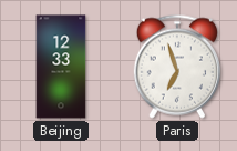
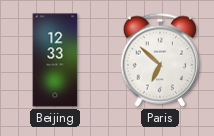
Paris: 6:57 -> 6:52
